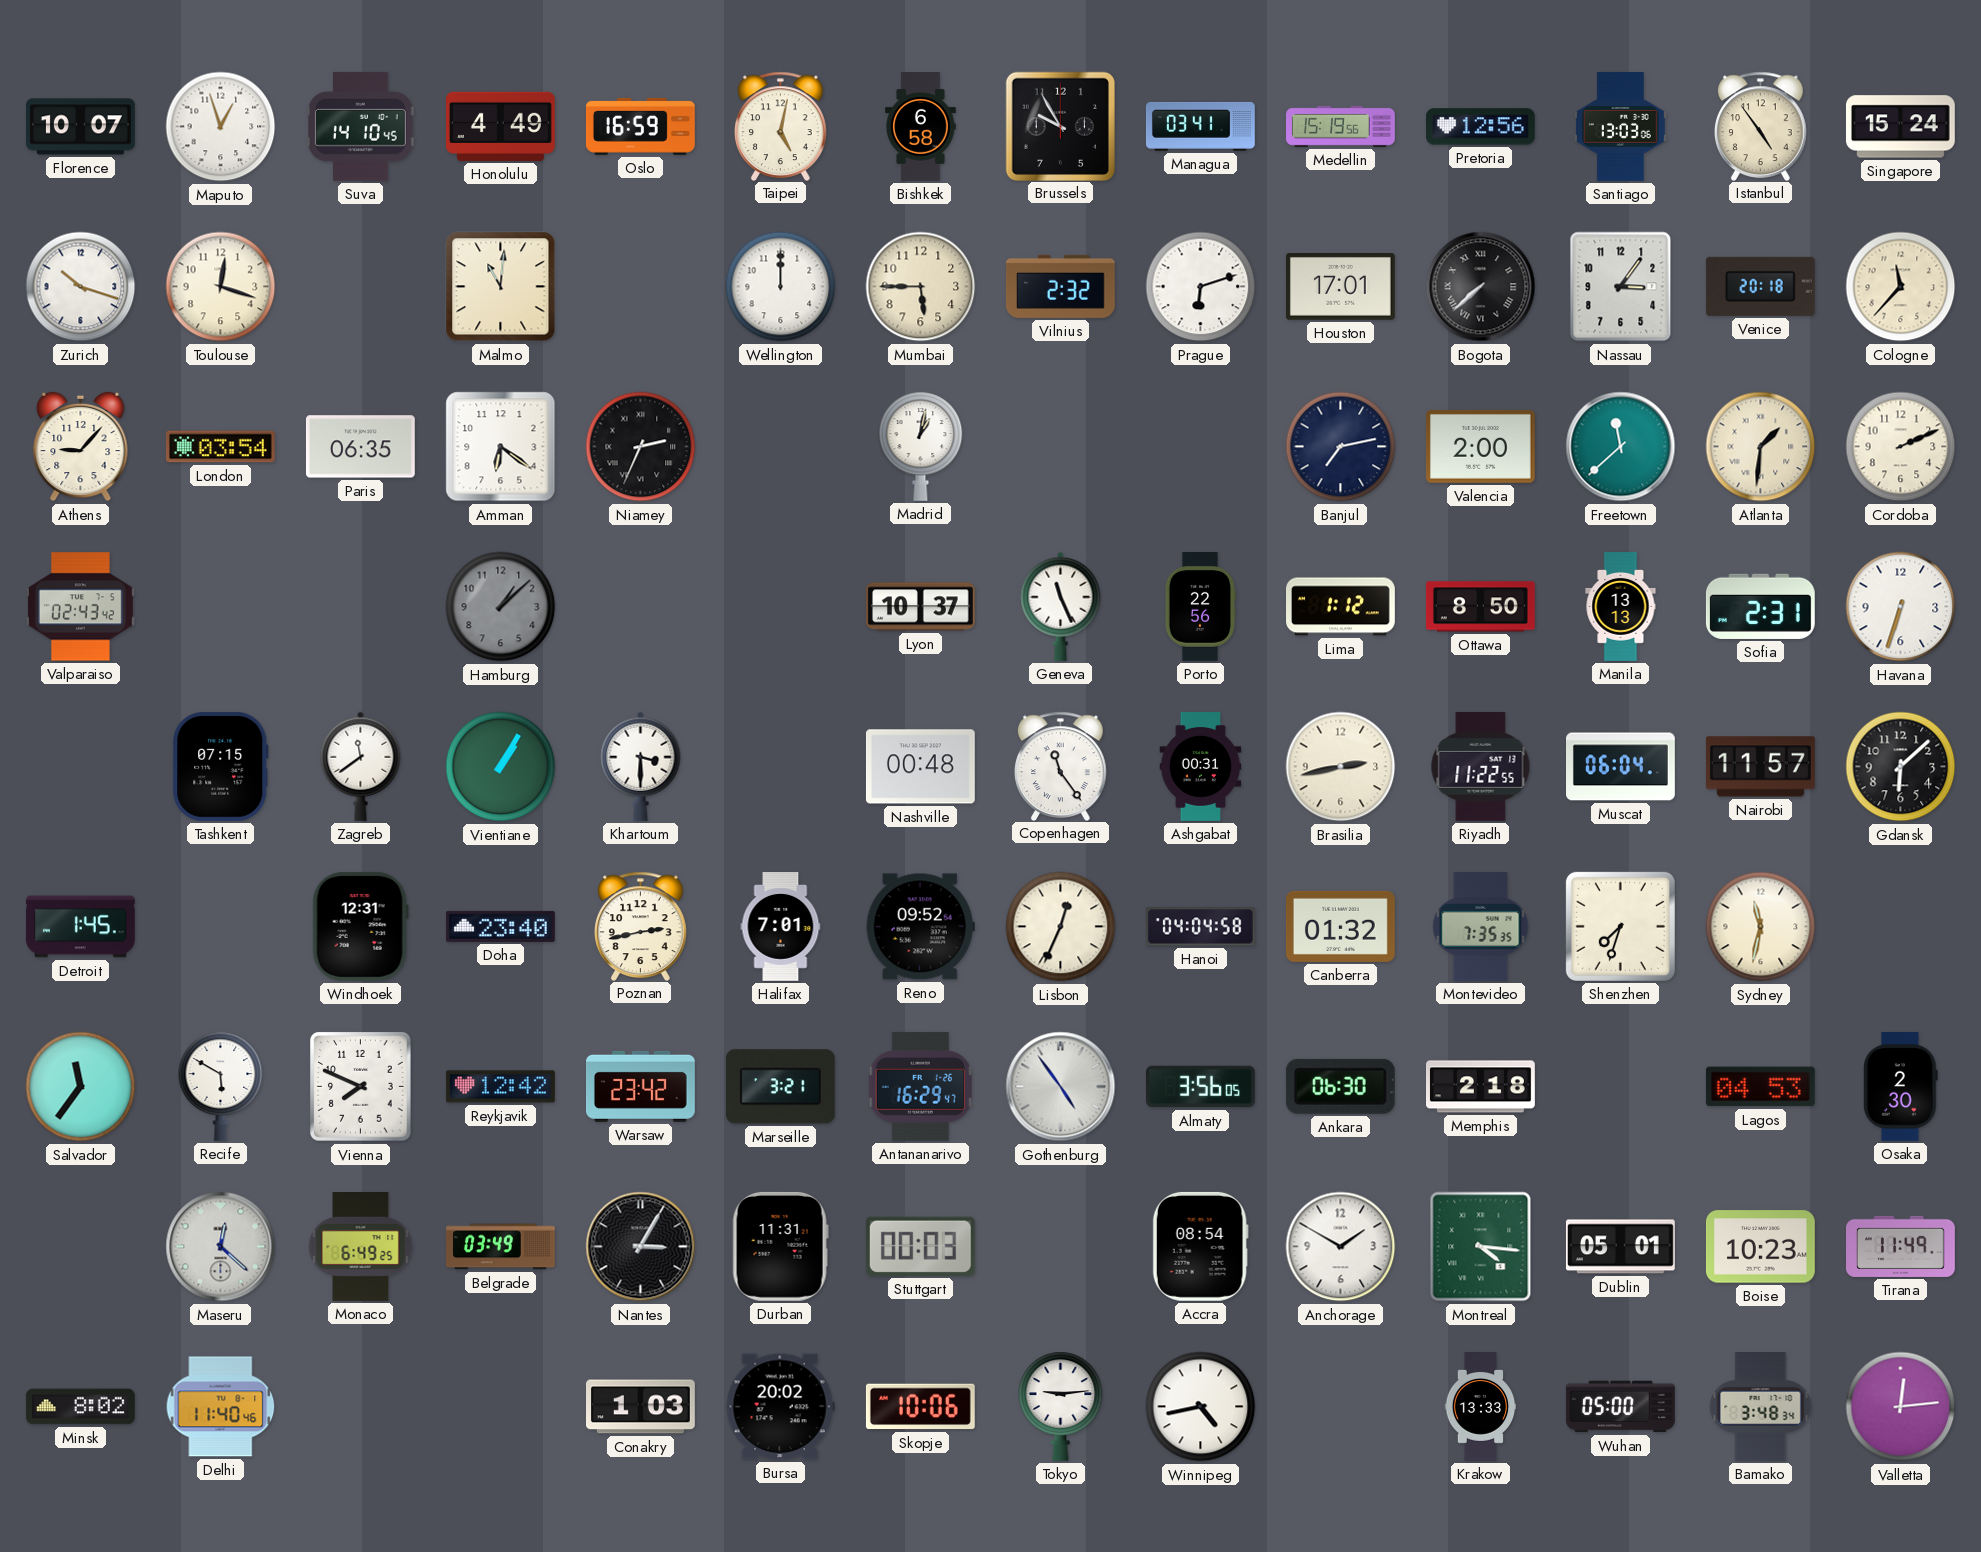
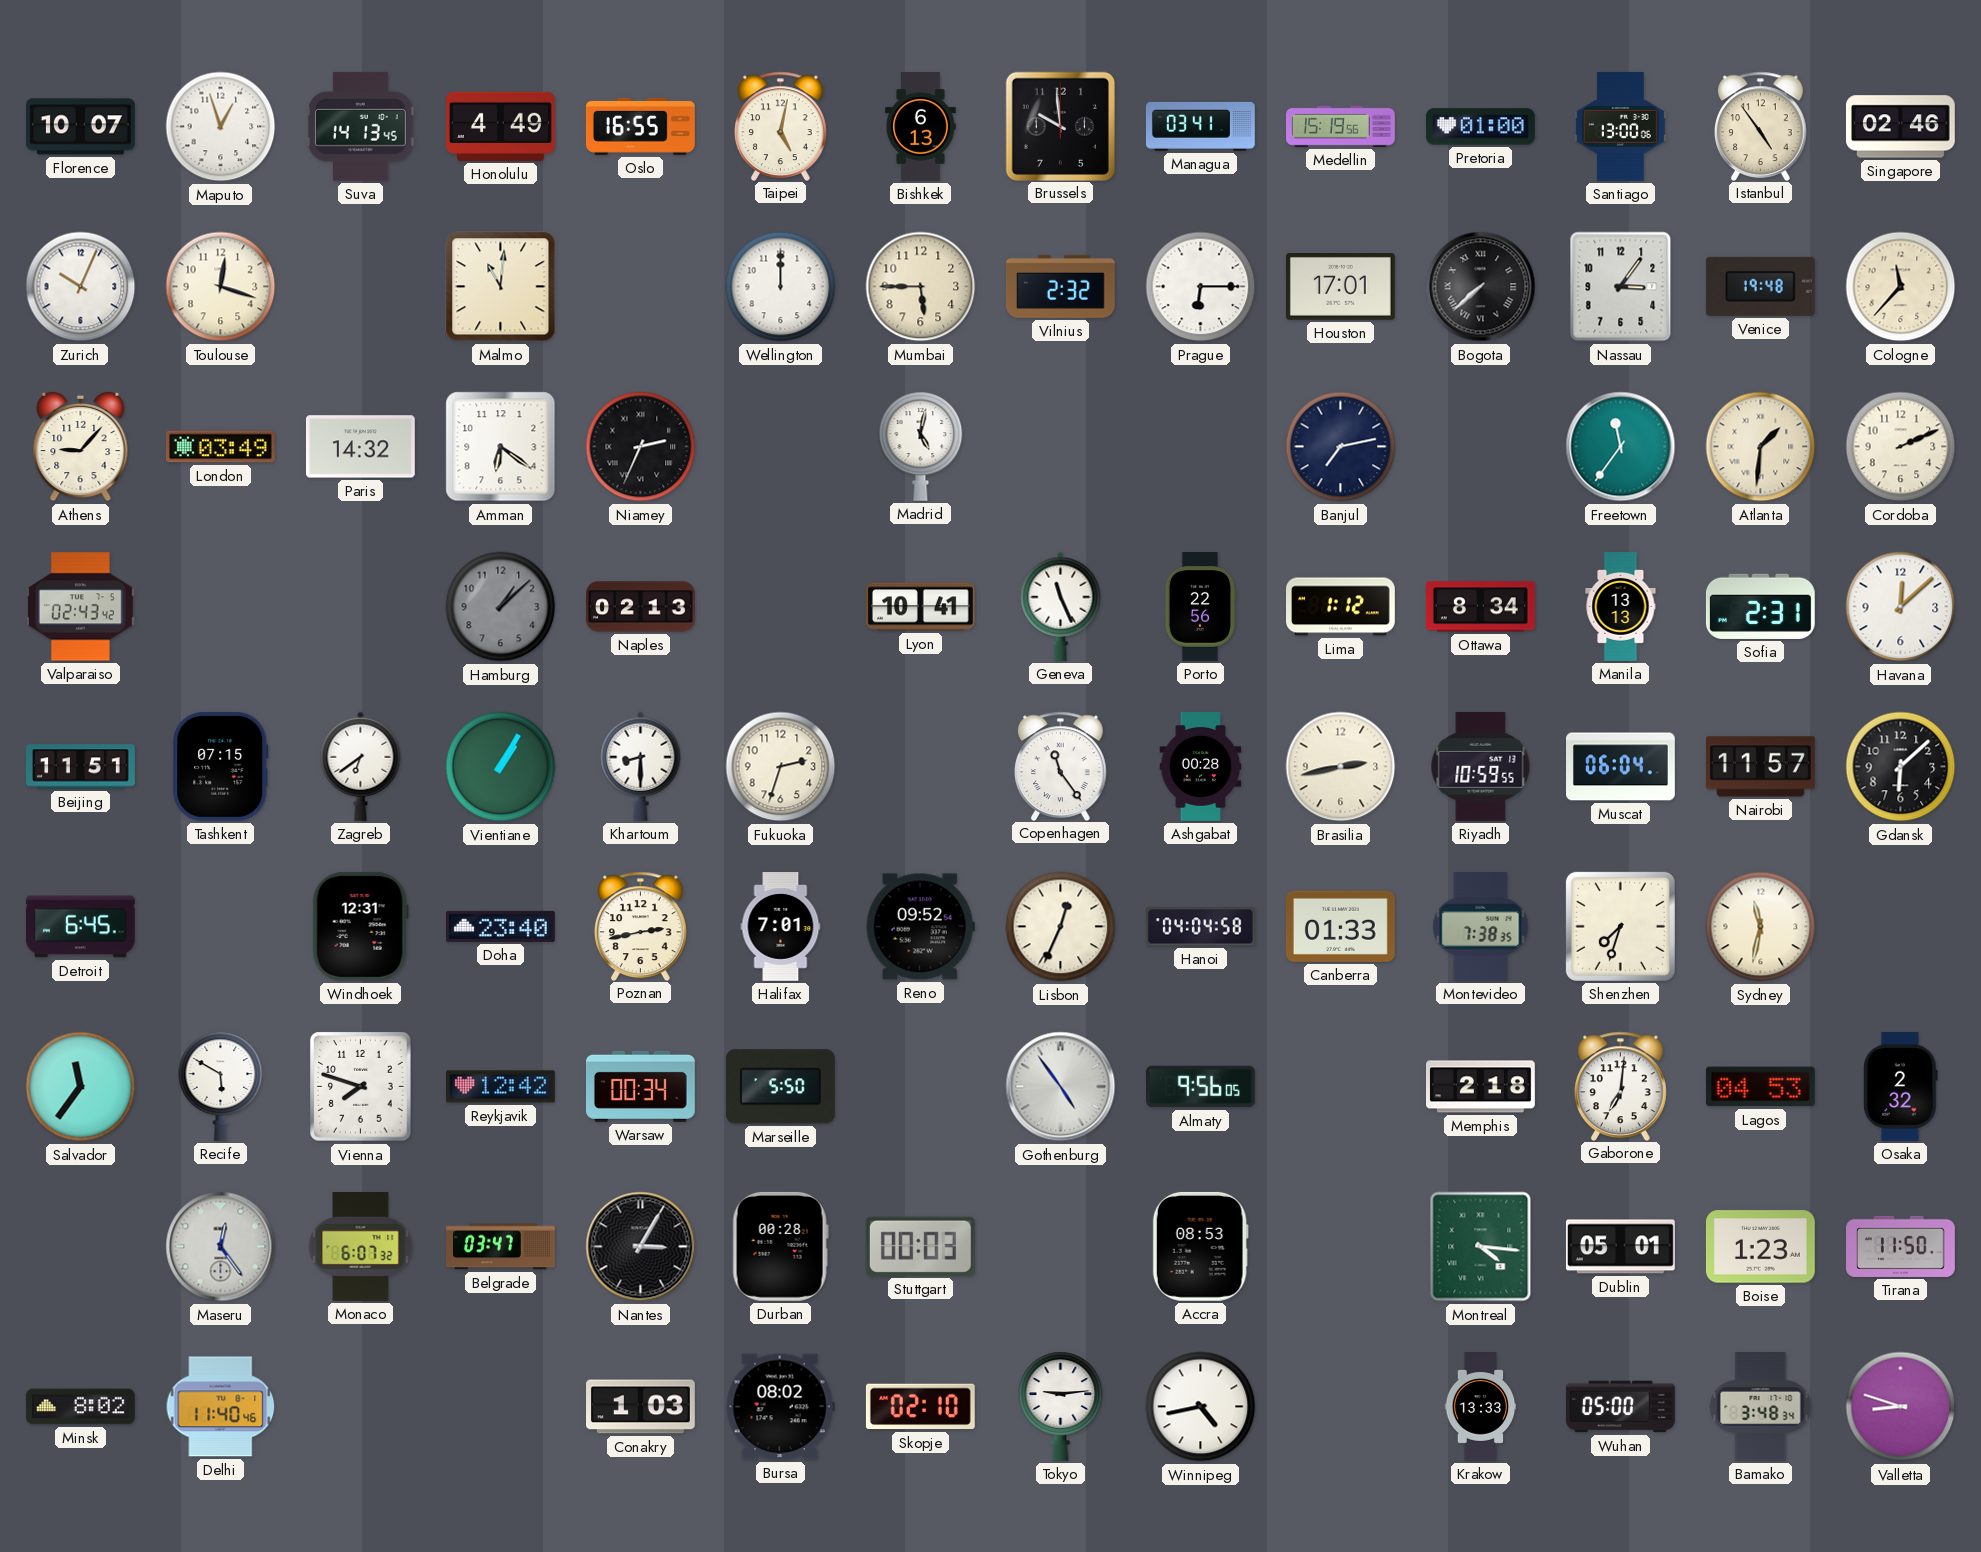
Suva: 14:10 -> 14:13
Oslo: 16:59 -> 16:55
Bishkek: 6:58 -> 6:13
Brussels: 9:55 -> 9:59
Pretoria: 12:56 -> 01:00
Santiago: 13:03 -> 13:00
Singapore: 15:24 -> 02:46
Zurich: 10:18 -> 10:04
Prague: 6:12 -> 6:15
Venice: 20:18 -> 19:48
London: 03:54 -> 03:49
Paris: 06:35 -> 14:32
Madrid: 1:02 -> 5:02
Valencia: 2:00 -> none
Freetown: 11:38 -> 11:36
Naples: none -> 02:13
Lyon: 10:37 -> 10:41
Ottawa: 8:50 -> 8:34
Havana: 6:33 -> 12:08
Beijing: none -> 11:51
Zagreb: 11:39 -> 6:39
Khartoum: 3:30 -> 8:30
Fukuoka: none -> 2:33
Nashville: 00:48 -> none
Ashgabat: 00:31 -> 00:28
Riyadh: 11:22 -> 10:59
Detroit: 1:45 -> 6:45
Canberra: 01:32 -> 01:33
Montevideo: 7:35 -> 7:38
Vienna: 7:49 -> 7:48
Warsaw: 23:42 -> 00:34
Marseille: 3:21 -> 5:50
Antananarivo: 16:29 -> none
Almaty: 3:56 -> 9:56
Ankara: 06:30 -> none
Gaborone: none -> 7:01
Osaka: 2:30 -> 2:32
Maseru: 12:22 -> 12:24
Monaco: 6:49 -> 6:07
Belgrade: 03:49 -> 03:47
Durban: 11:31 -> 00:28
Accra: 08:54 -> 08:53
Anchorage: 1:50 -> none
Boise: 10:23 -> 1:23
Tirana: 11:49 -> 11:50
Bursa: 20:02 -> 08:02
Skopje: 10:06 -> 02:10
Valletta: 12:14 -> 8:48
